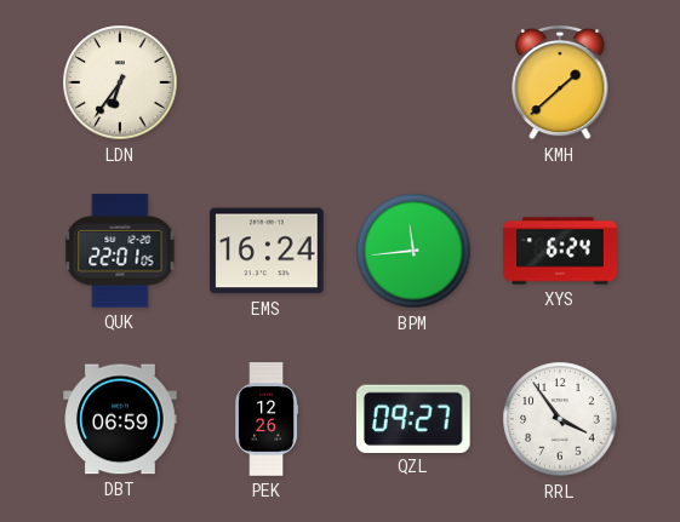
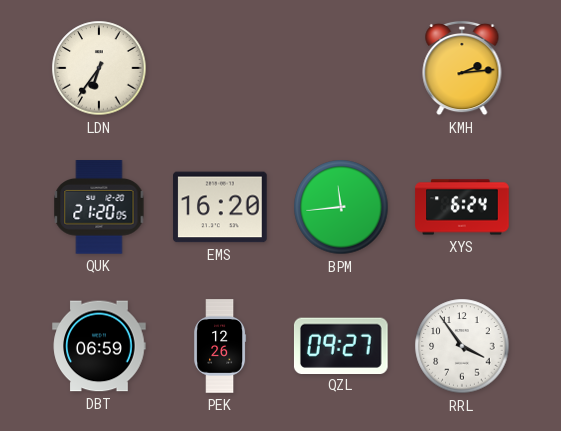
KMH: 1:38 -> 2:14
QUK: 22:01 -> 21:20
EMS: 16:24 -> 16:20
